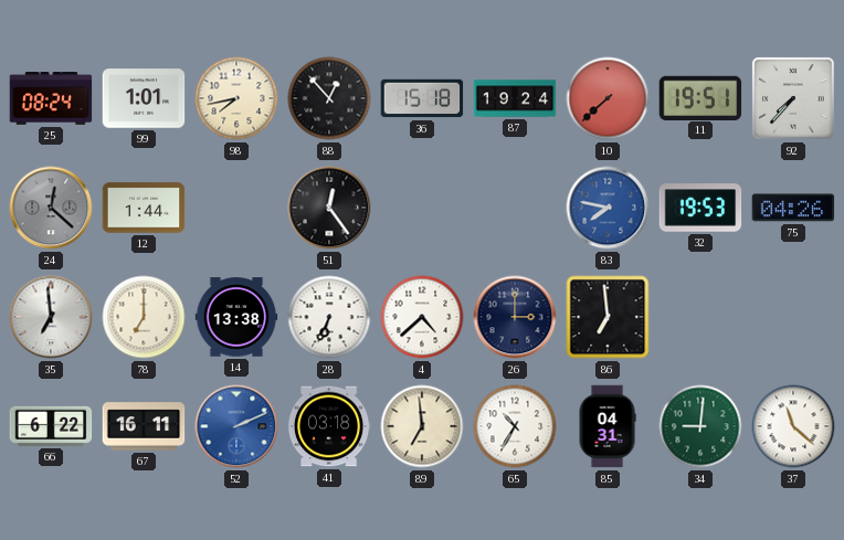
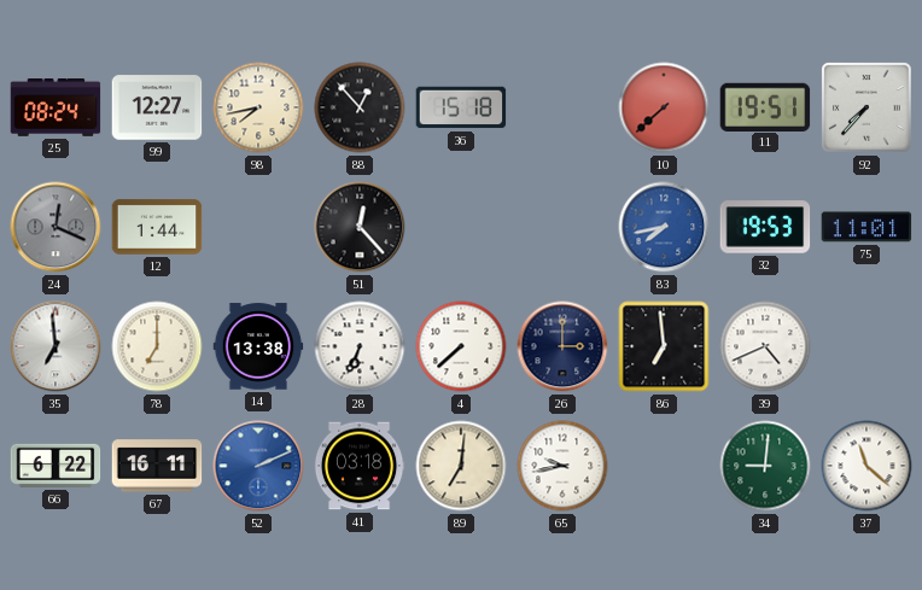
99: 1:01 -> 12:27
87: 19:24 -> none
24: 12:22 -> 12:19
51: 12:24 -> 12:23
83: 7:47 -> 7:43
75: 04:26 -> 11:01
4: 4:38 -> 7:38
39: none -> 4:41
89: 6:59 -> 7:01
65: 10:35 -> 9:43
85: 04:31 -> none
